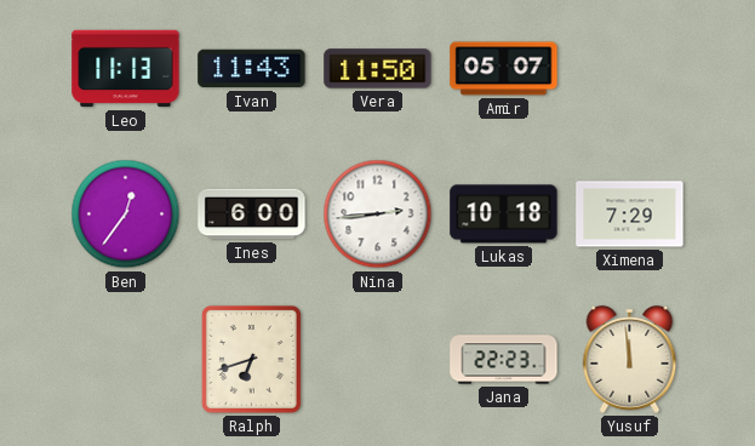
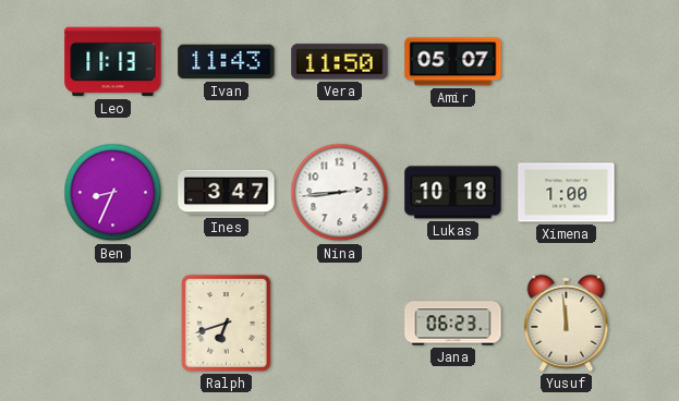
Ben: 12:36 -> 8:34
Ines: 6:00 -> 3:47
Ximena: 7:29 -> 1:00
Jana: 22:23 -> 06:23
